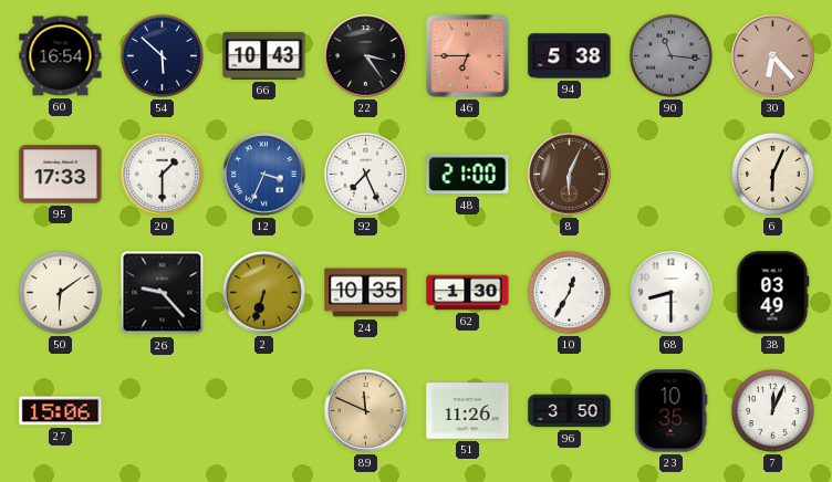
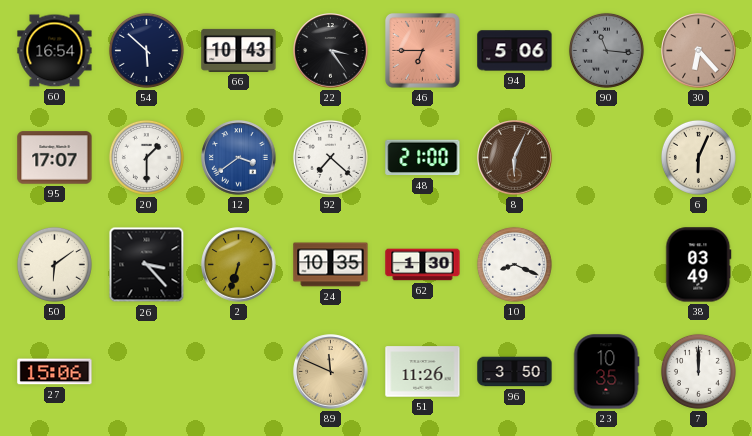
94: 5:38 -> 5:06
95: 17:33 -> 17:07
12: 3:34 -> 3:39
92: 7:26 -> 7:22
26: 9:23 -> 3:23
10: 12:35 -> 8:19
68: 8:30 -> none
7: 12:04 -> 12:00
